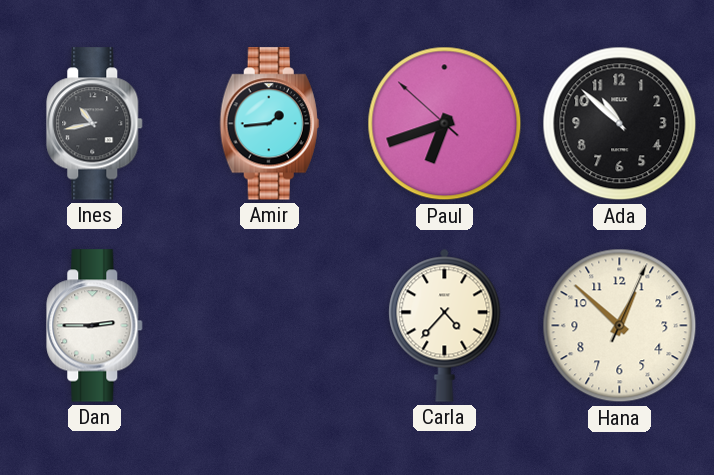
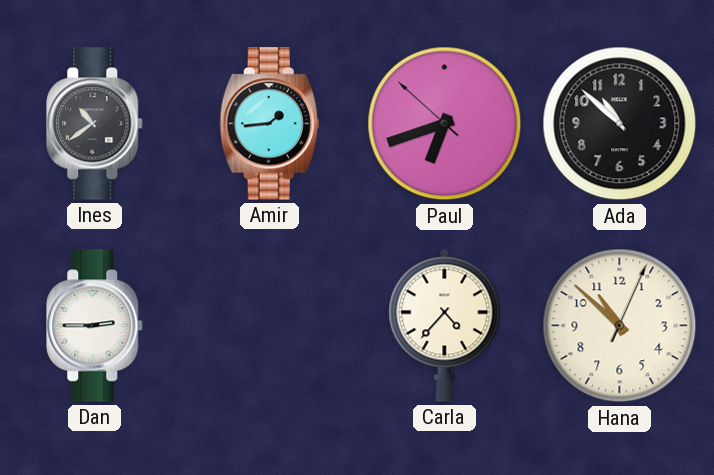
Ines: 10:43 -> 10:39
Hana: 12:52 -> 10:52
